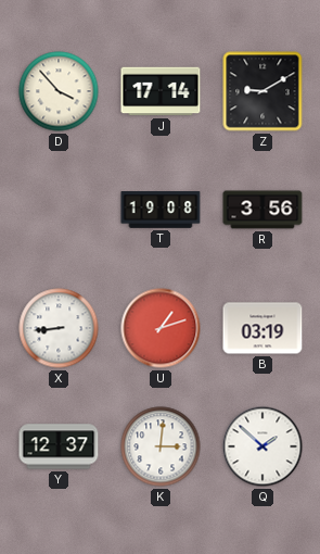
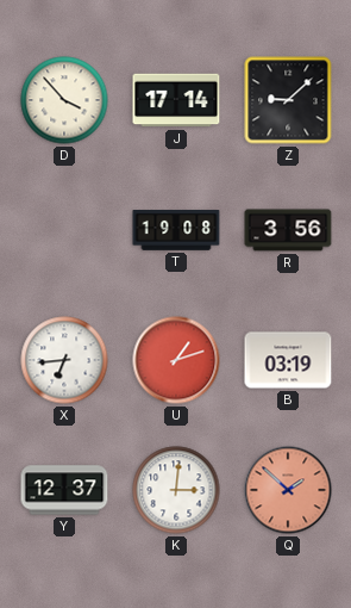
Z: 9:10 -> 9:08
X: 8:44 -> 6:44
Q dial: white -> salmon
